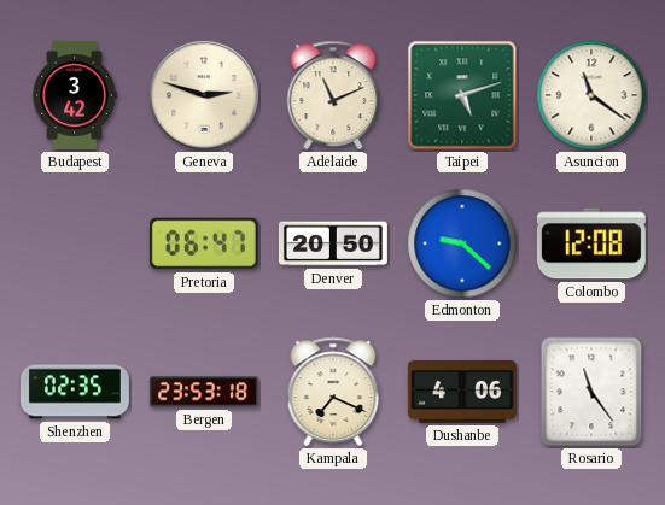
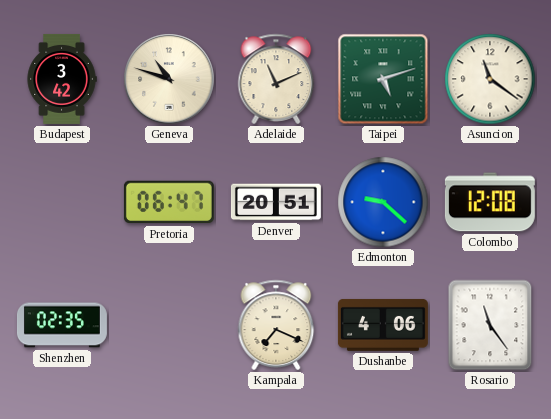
Geneva: 2:48 -> 10:48
Denver: 20:50 -> 20:51
Bergen: 23:53 -> none
